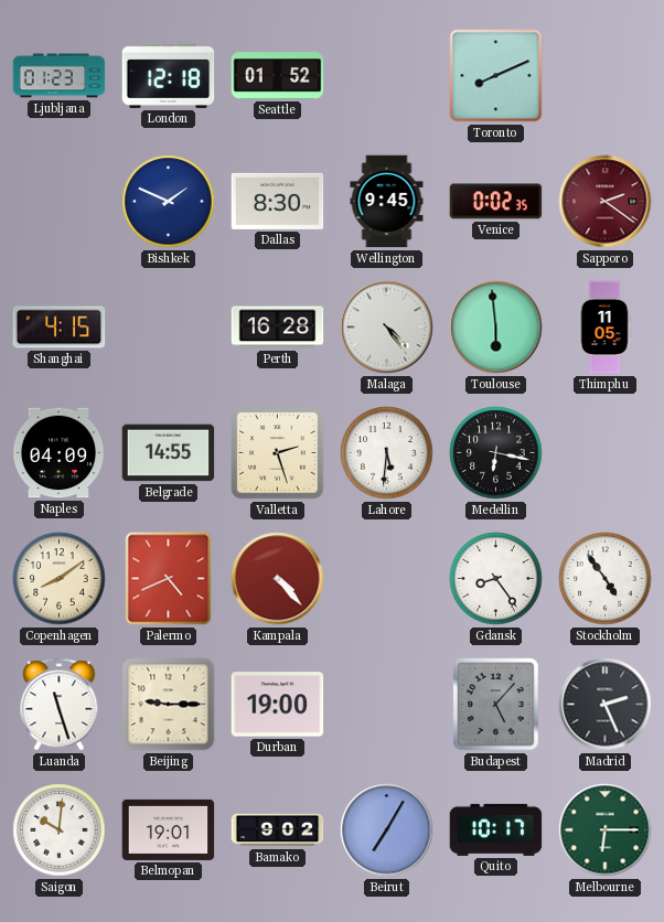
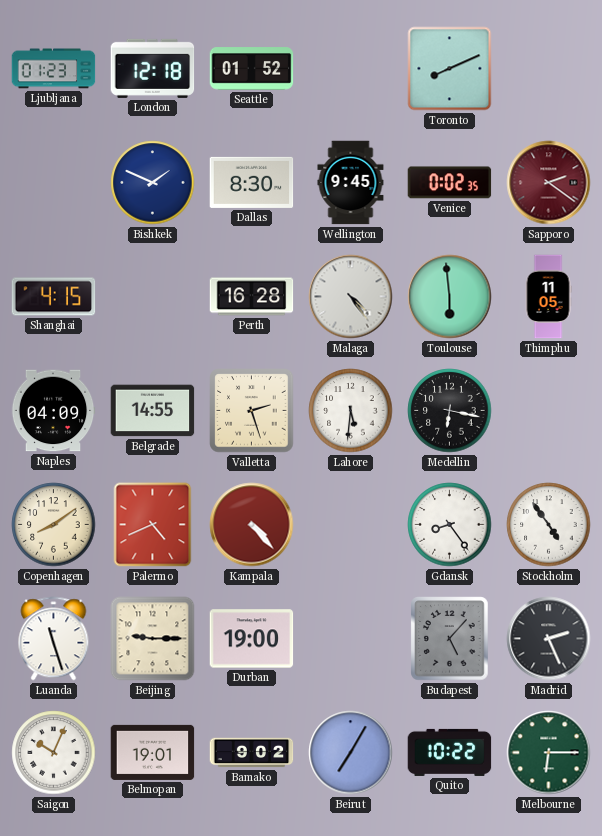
Saigon: 10:01 -> 10:04
Quito: 10:17 -> 10:22
